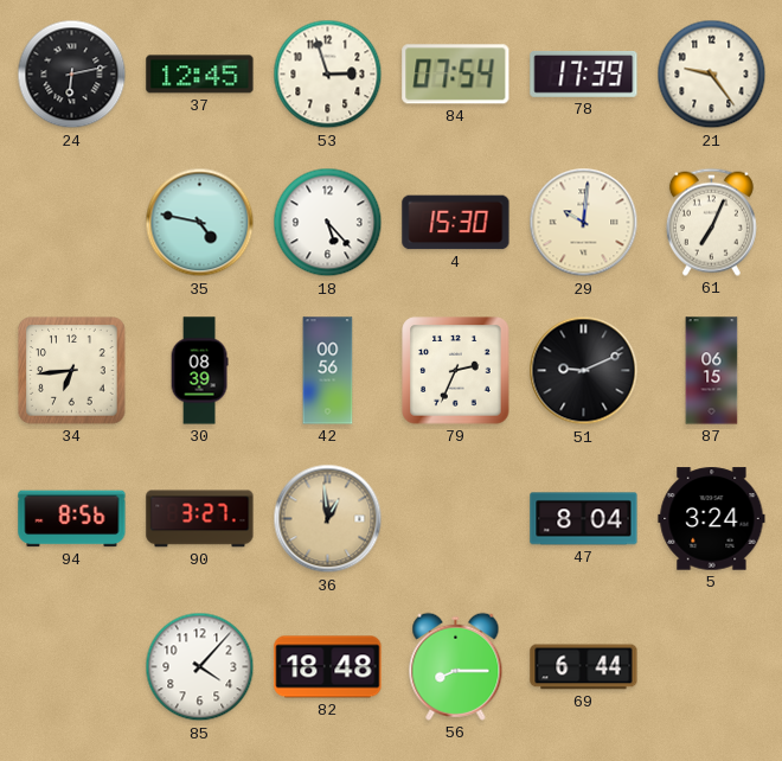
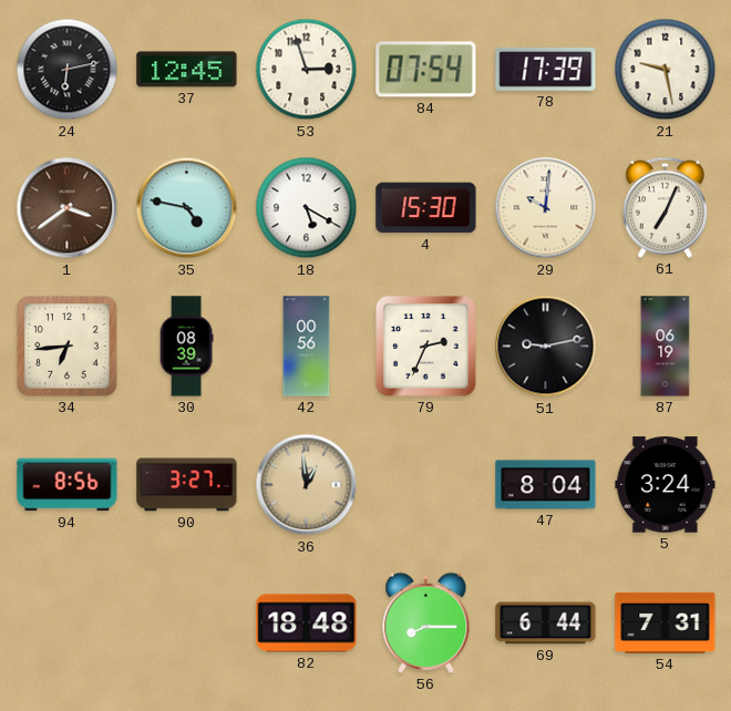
21: 9:24 -> 9:28
1: none -> 3:39
18: 5:23 -> 5:20
51: 9:11 -> 9:13
87: 06:15 -> 06:19
85: 4:07 -> none
54: none -> 7:31
